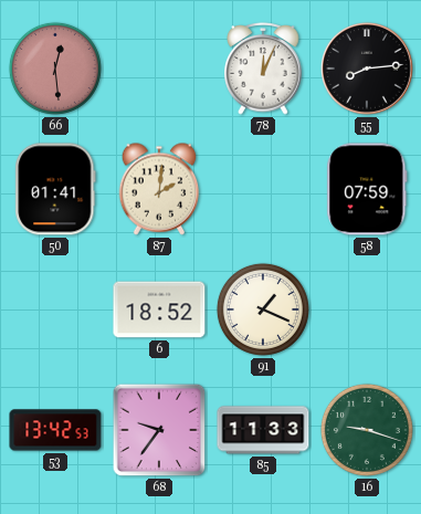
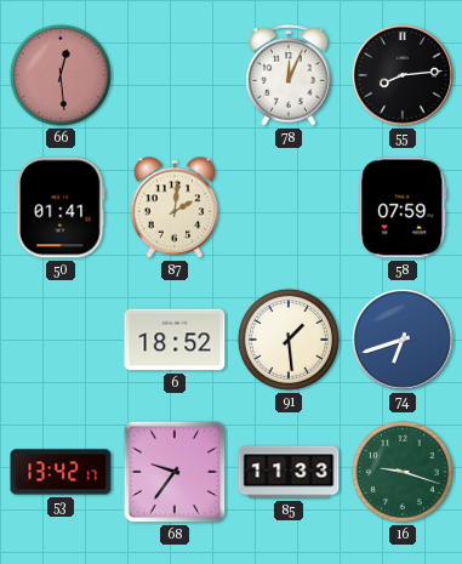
91: 1:19 -> 1:29
74: none -> 6:42
53: 13:42:53 -> 13:42:17
